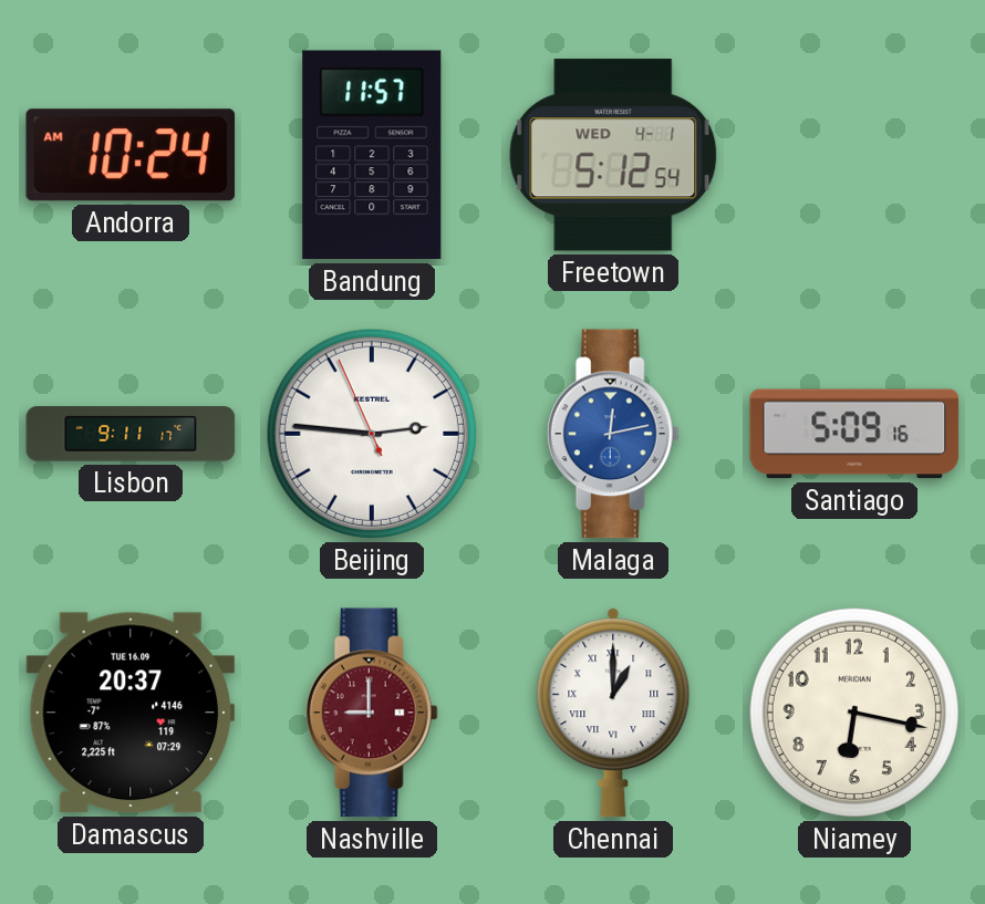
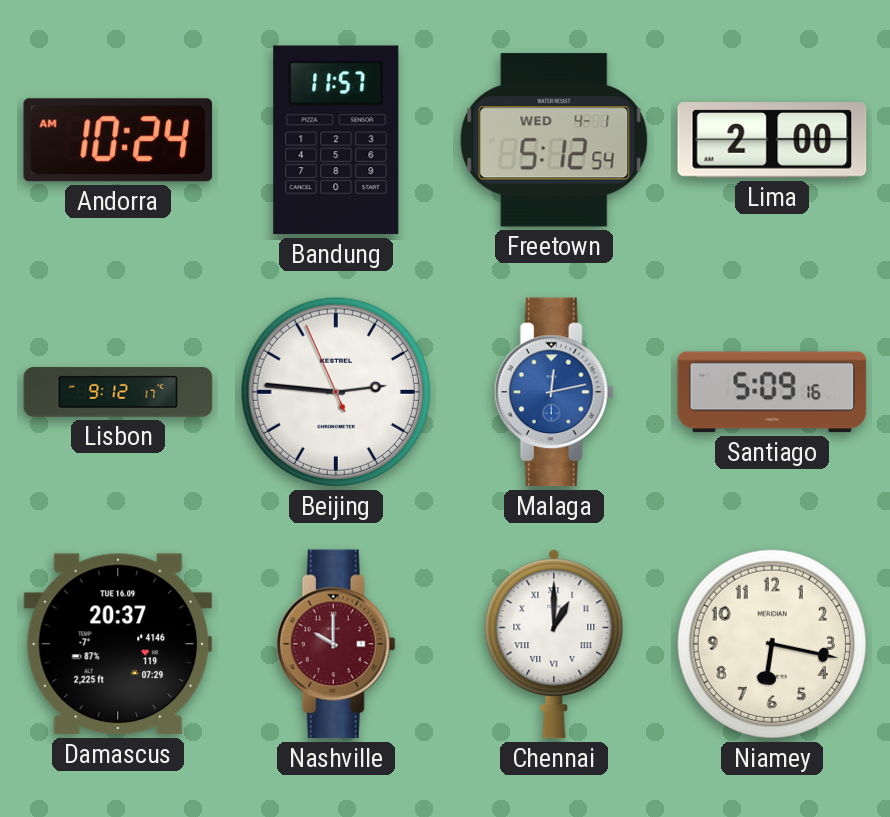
Lima: none -> 2:00
Lisbon: 9:11 -> 9:12
Nashville: 9:00 -> 10:00
